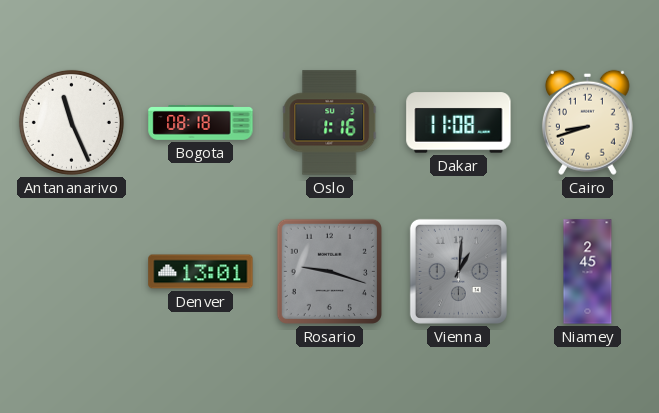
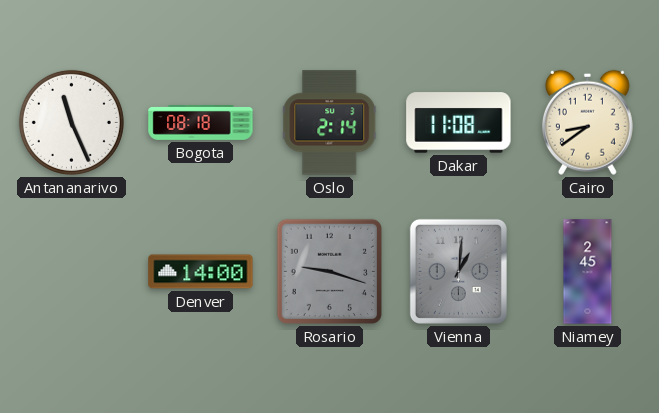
Oslo: 1:16 -> 2:14
Cairo: 8:42 -> 8:39
Denver: 13:01 -> 14:00
